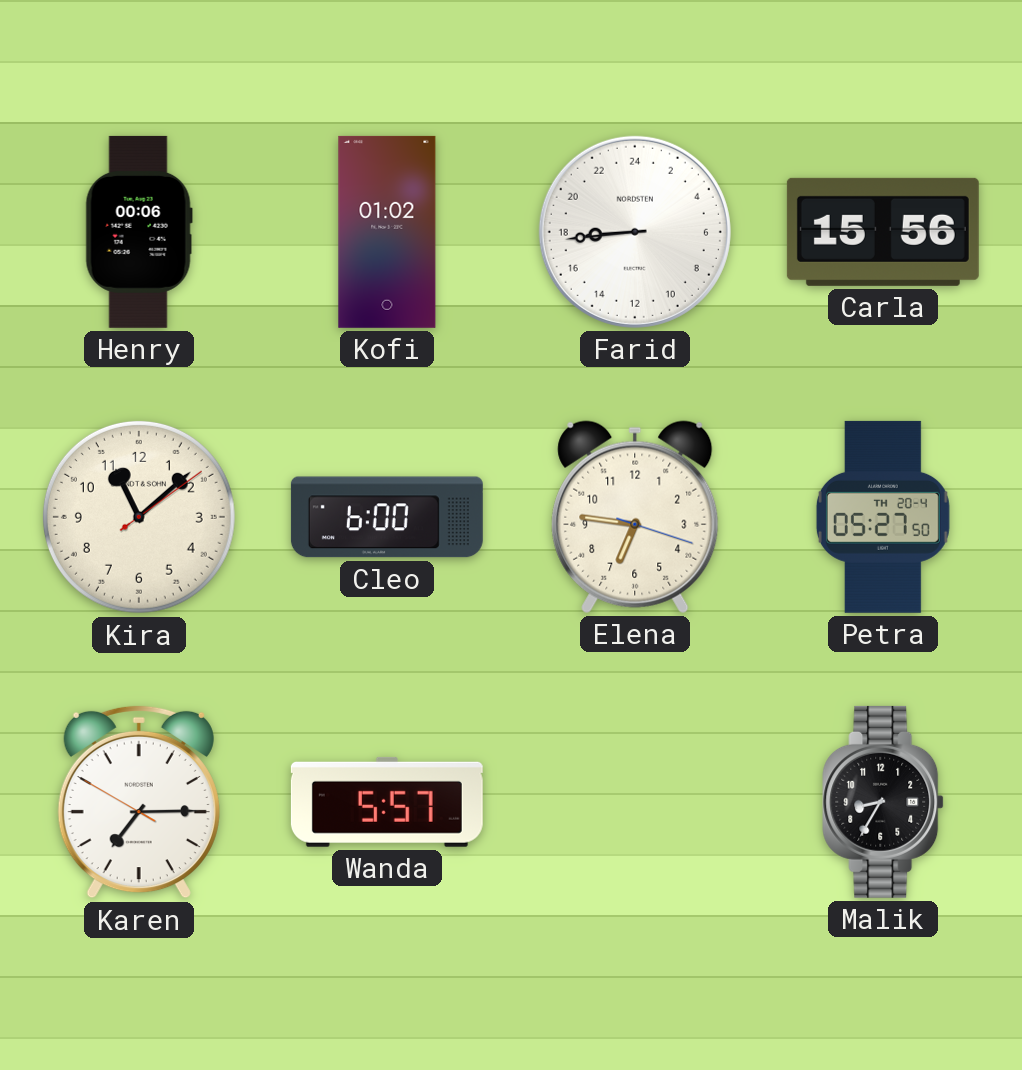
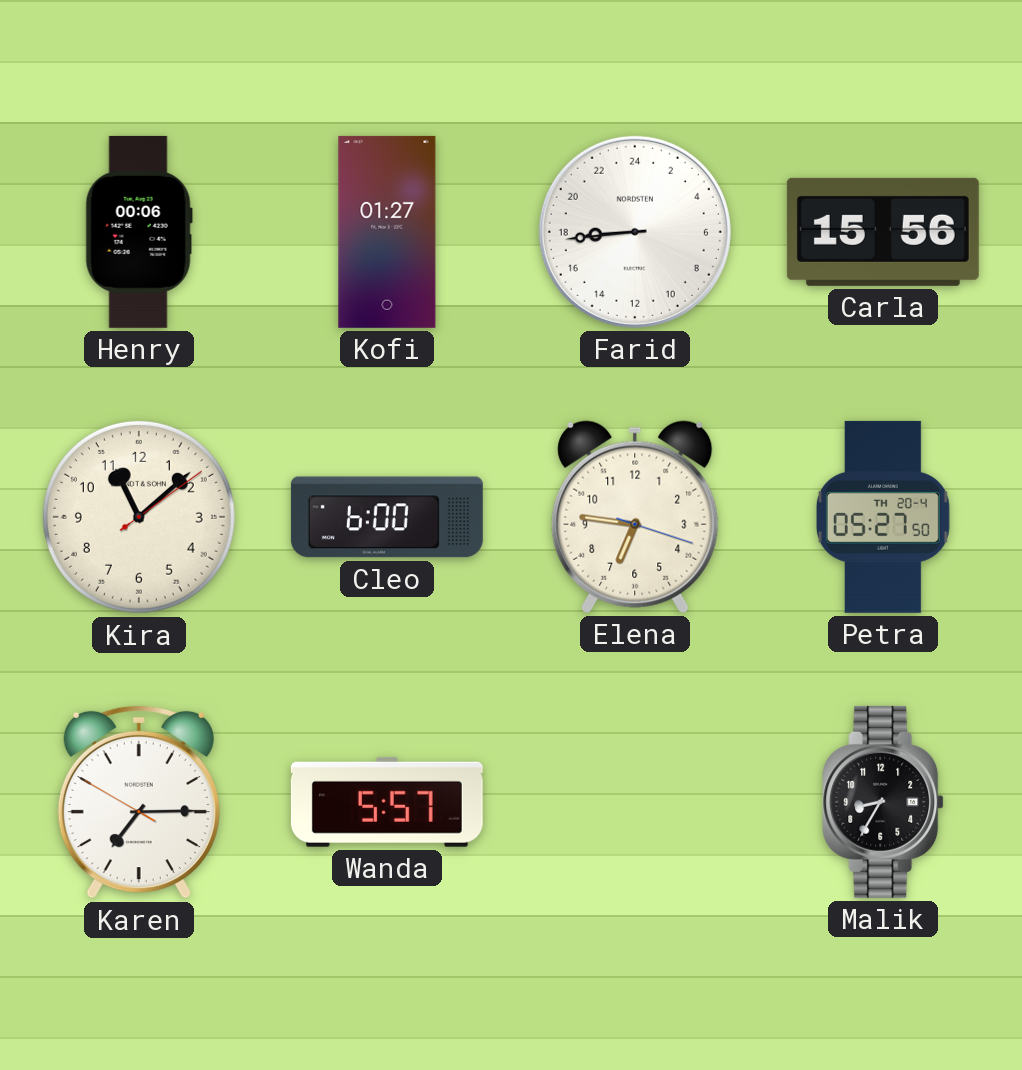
Kofi: 01:02 -> 01:27
